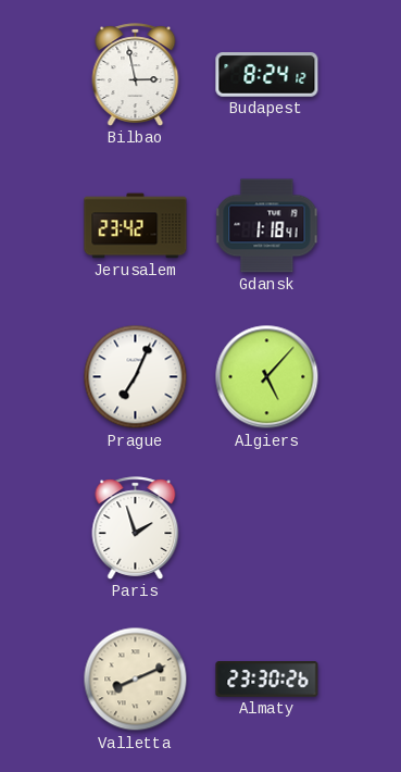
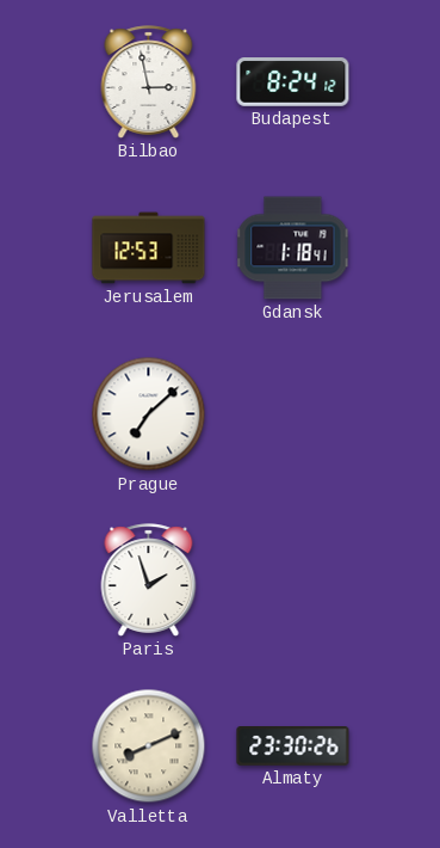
Jerusalem: 23:42 -> 12:53
Prague: 7:04 -> 7:08
Algiers: 5:07 -> none
